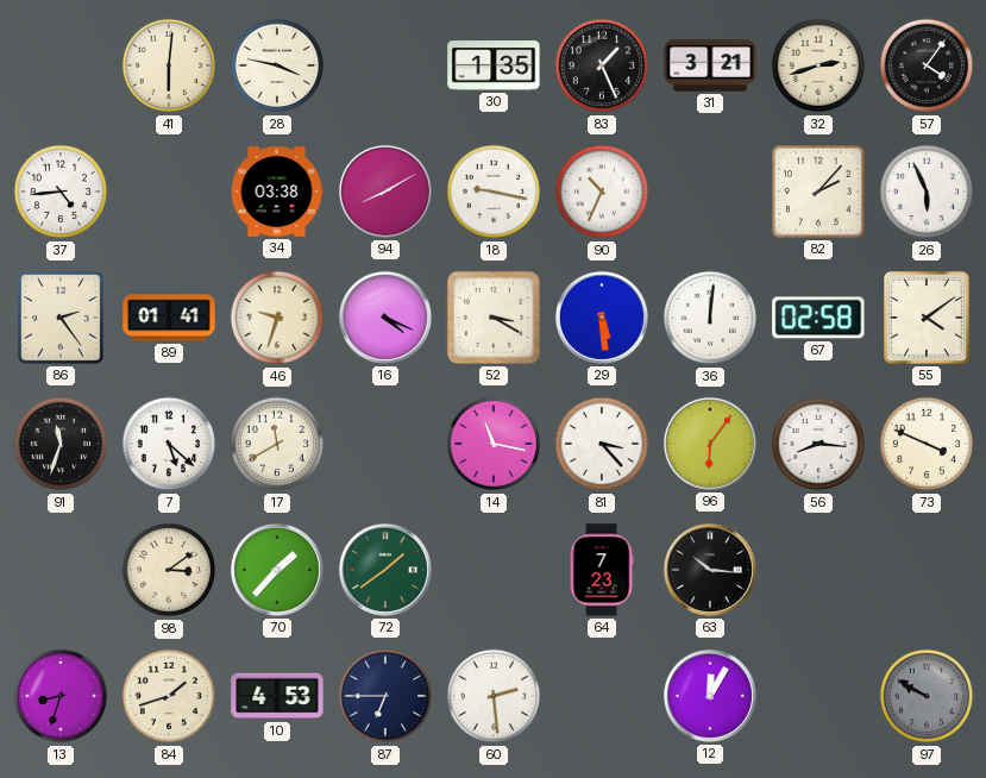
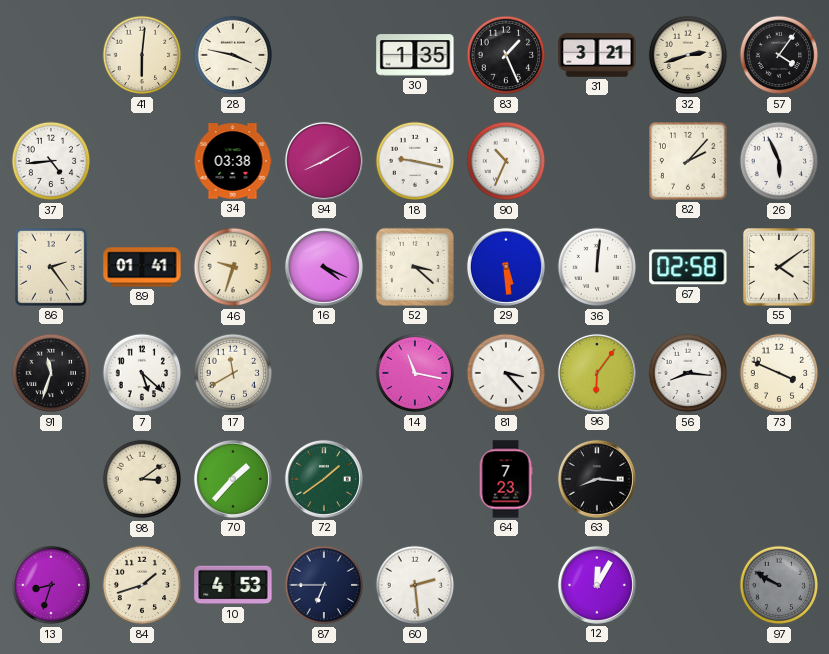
52: 3:20 -> 3:22
63: 10:16 -> 8:16
